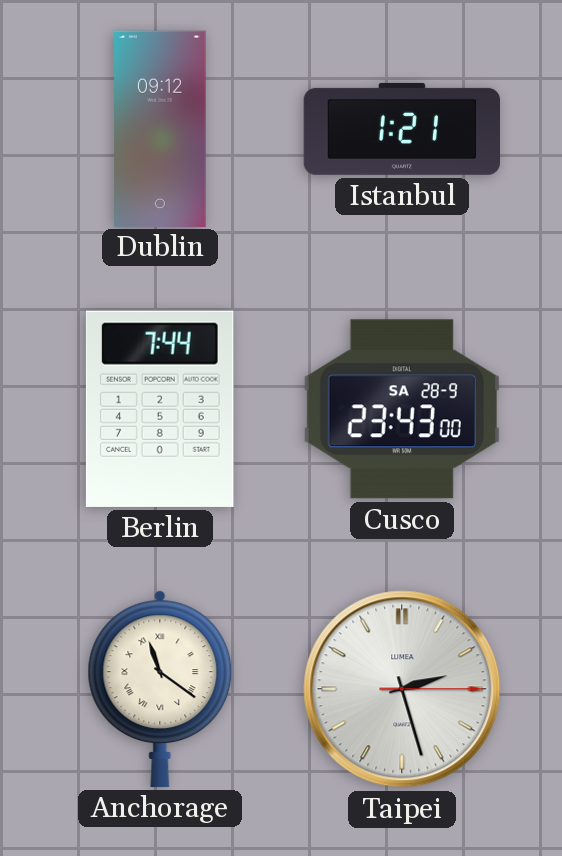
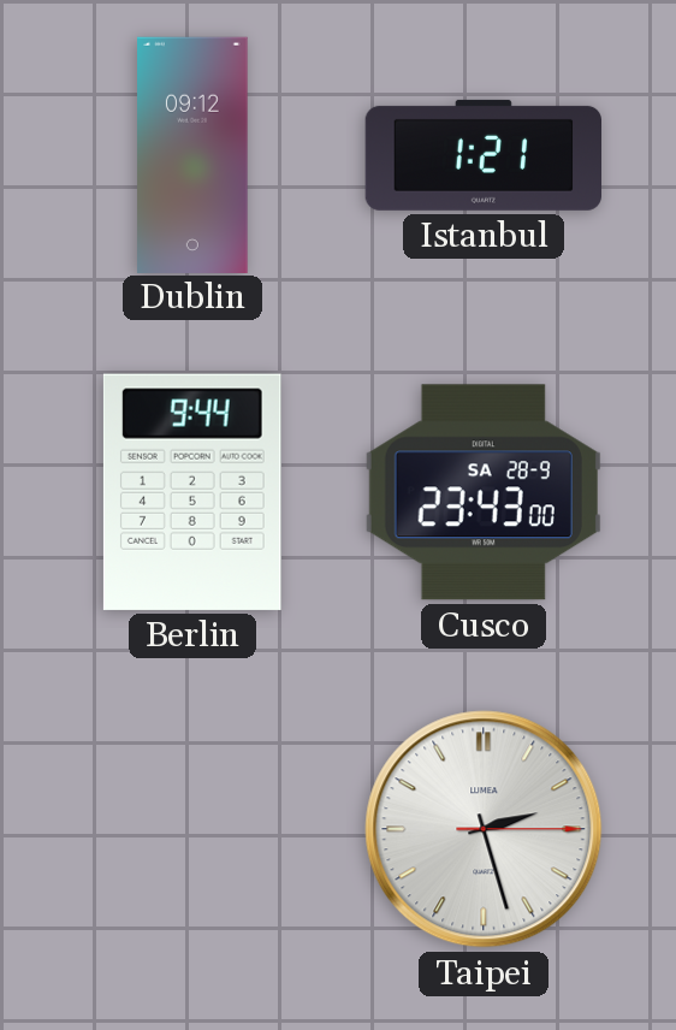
Berlin: 7:44 -> 9:44
Anchorage: 11:21 -> none
